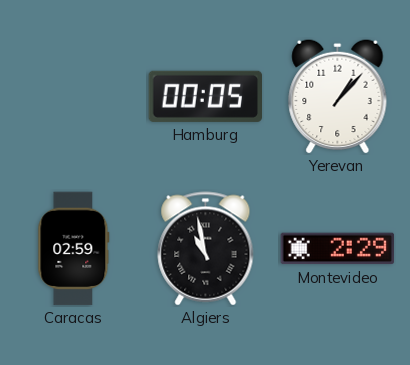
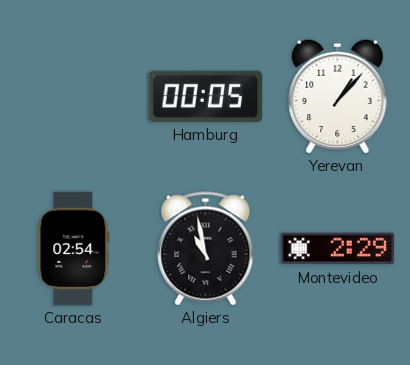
Caracas: 02:59 -> 02:54
